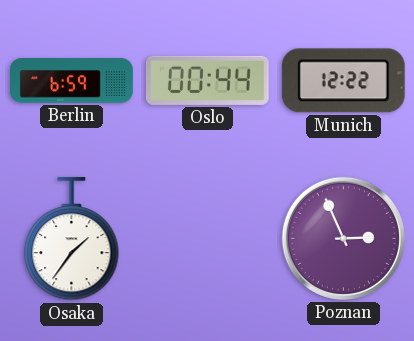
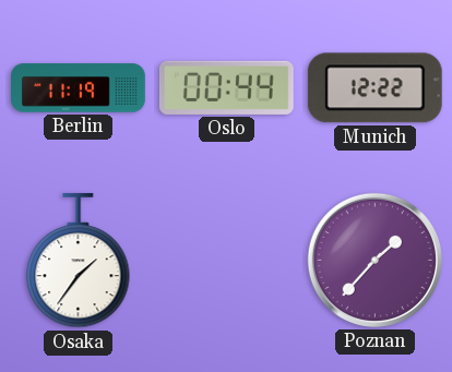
Berlin: 6:59 -> 11:19
Poznan: 2:56 -> 1:37
